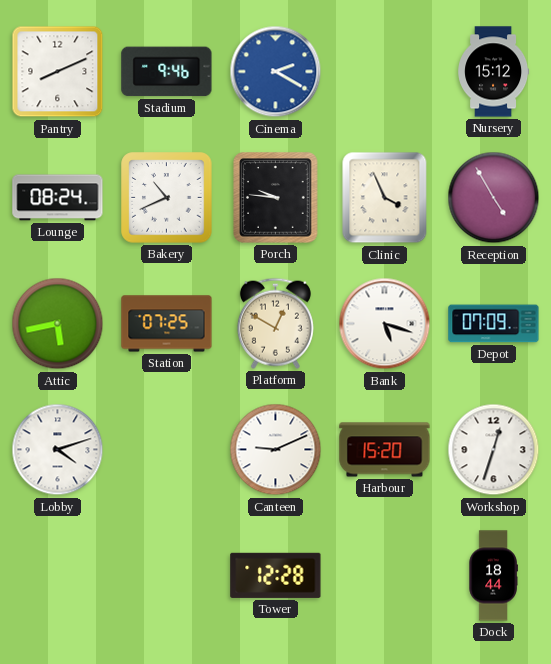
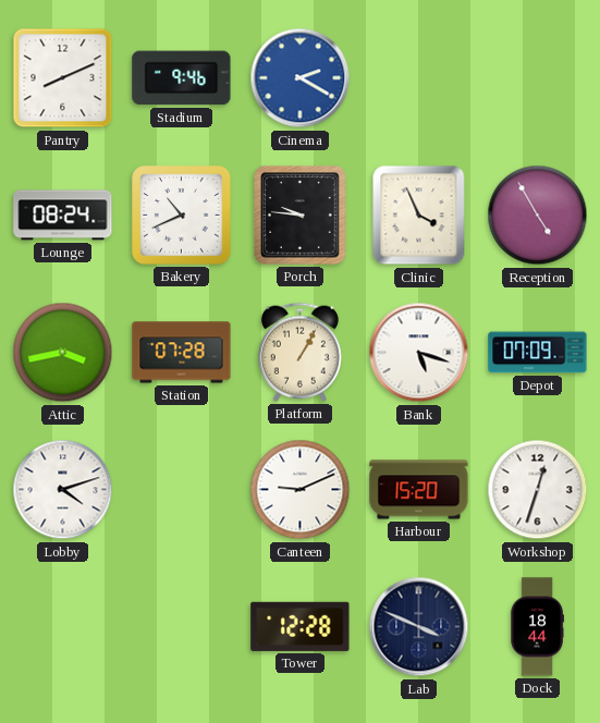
Nursery: 15:12 -> none
Attic: 5:43 -> 3:43
Station: 07:25 -> 07:28
Platform: 12:50 -> 1:05
Lab: none -> 3:49
